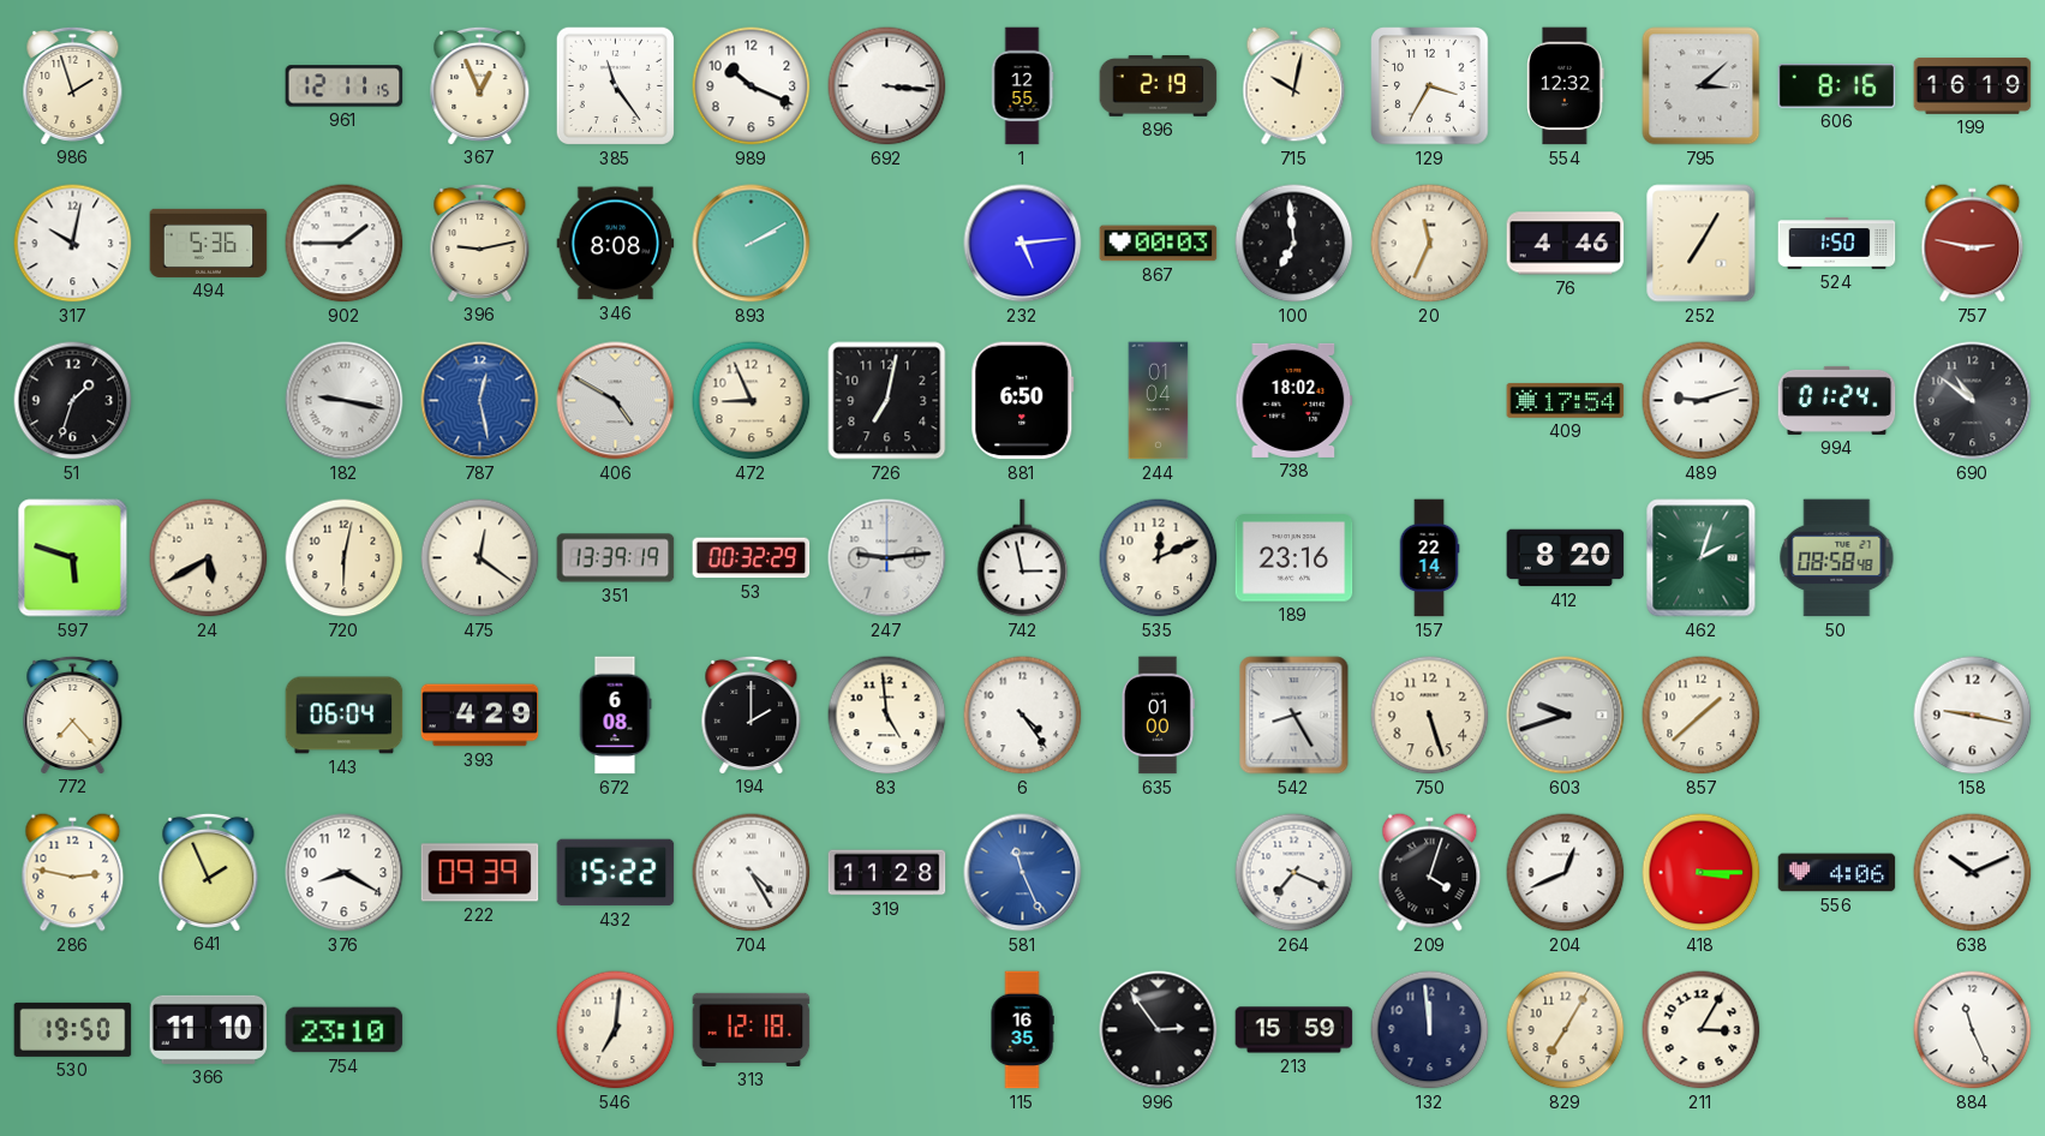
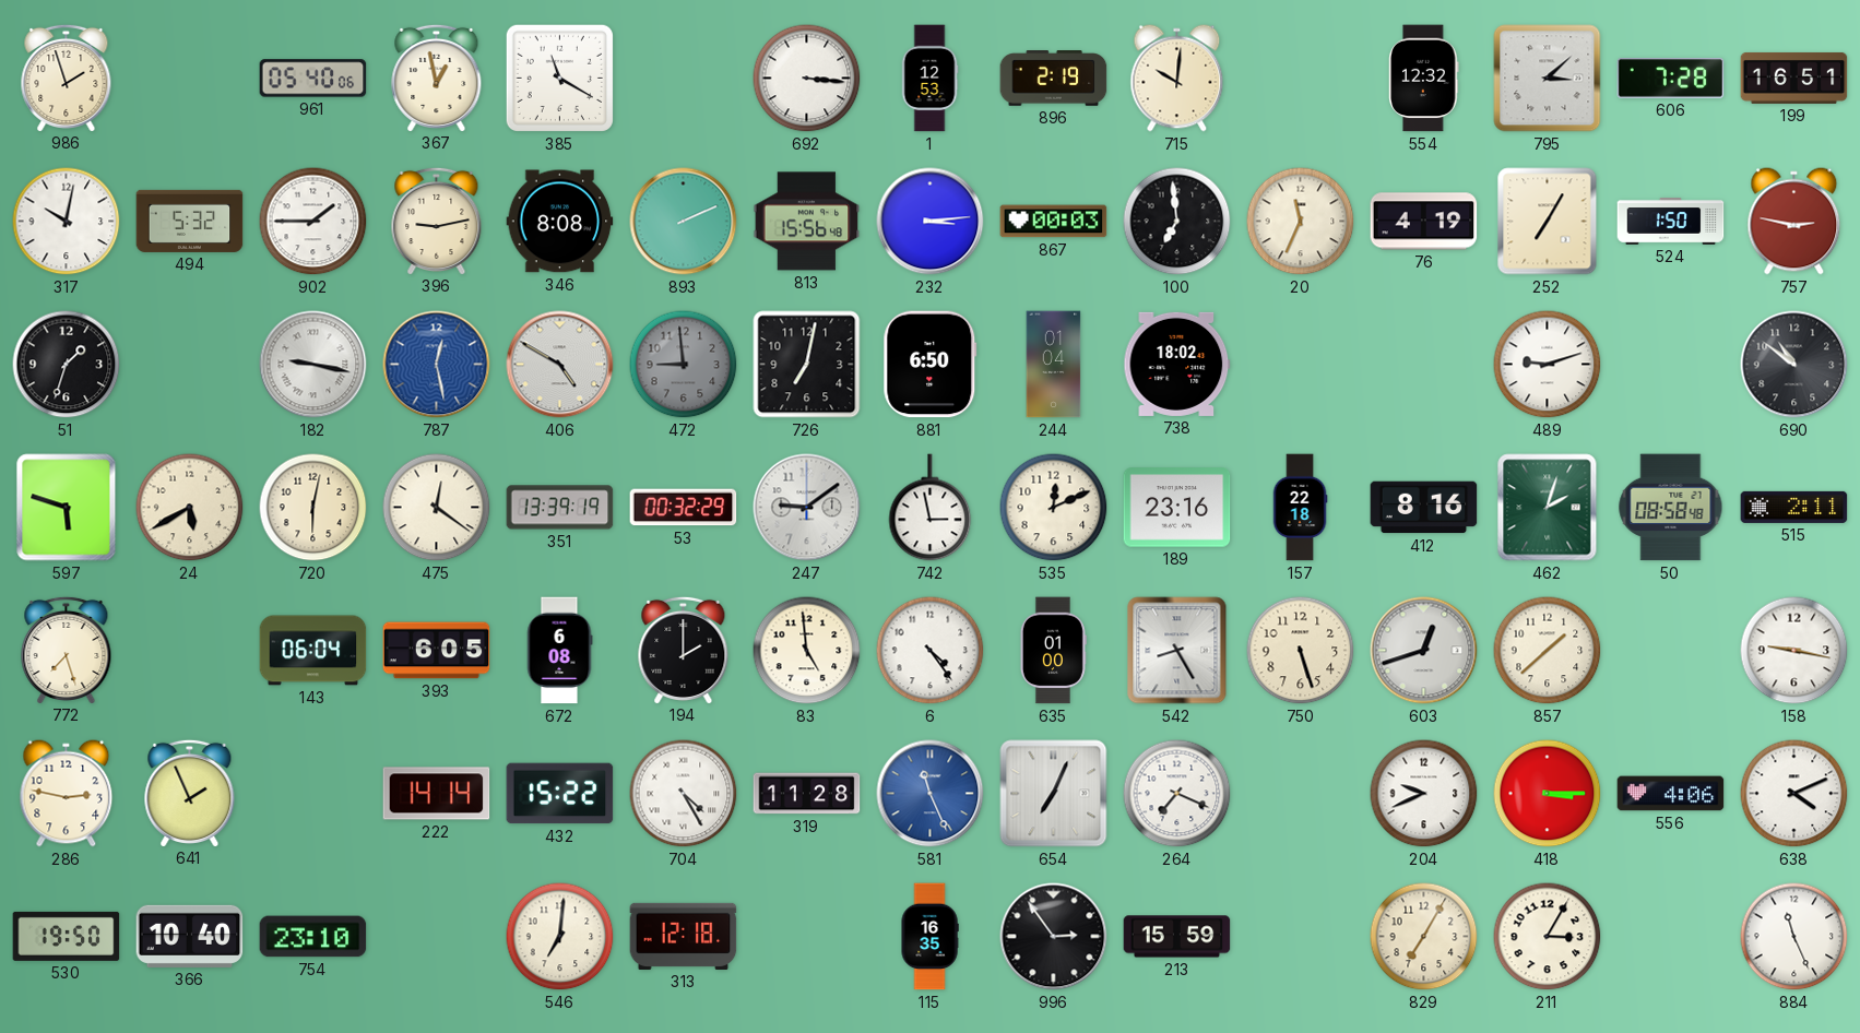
961: 12:11 -> 05:40
367: 12:56 -> 12:58
385: 11:24 -> 11:20
989: 10:19 -> none
1: 12:55 -> 12:53
715: 10:02 -> 10:01
129: 3:35 -> none
606: 8:16 -> 7:28
199: 16:19 -> 16:51
494: 5:36 -> 5:32
893: 2:10 -> 2:11
813: none -> 15:56
232: 5:14 -> 3:14
76: 4:46 -> 4:19
472: 8:56 -> 8:59
472 dial: cream -> grey
409: 17:54 -> none
994: 01:24 -> none
247: 9:14 -> 9:09
157: 22:14 -> 22:18
412: 8:20 -> 8:16
515: none -> 2:11
772: 7:23 -> 7:27
393: 4:29 -> 6:05
603: 9:42 -> 12:42
376: 8:20 -> none
222: 09:39 -> 14:14
654: none -> 7:04
209: 4:03 -> none
204: 12:41 -> 9:41
638: 10:11 -> 4:11
366: 11:10 -> 10:40
132: 11:59 -> none
